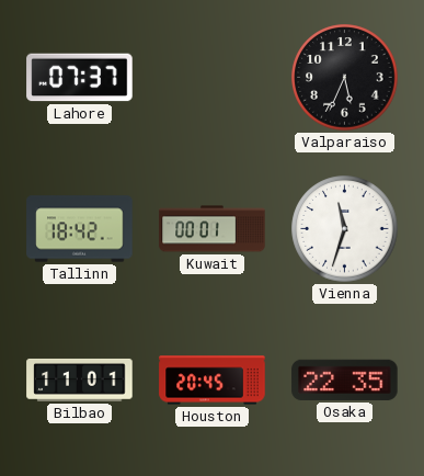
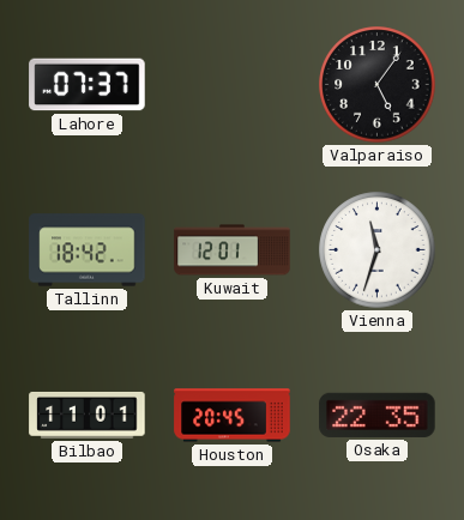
Valparaiso: 5:34 -> 5:06
Kuwait: 00:01 -> 12:01
